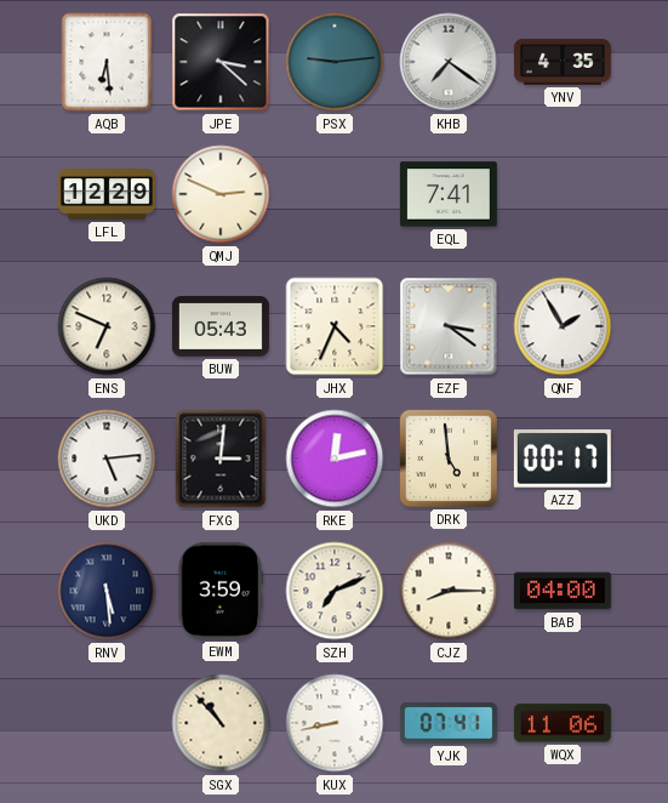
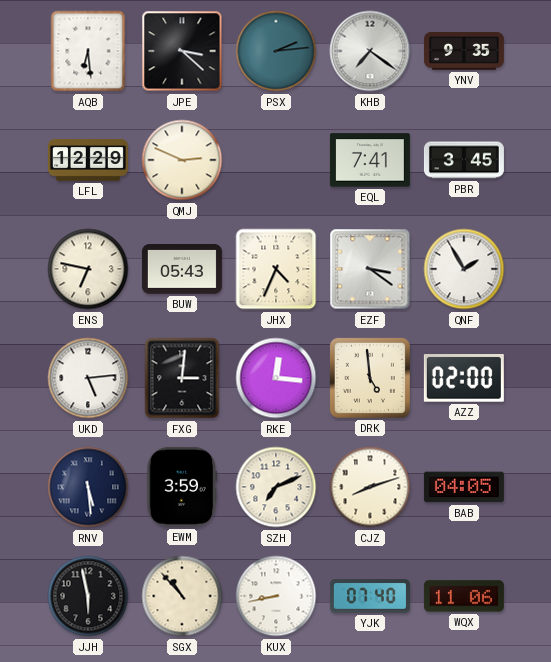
PSX: 9:14 -> 2:14
YNV: 4:35 -> 9:35
PBR: none -> 3:45
ENS: 6:49 -> 6:47
RKE: 12:13 -> 12:16
AZZ: 00:17 -> 02:00
CJZ: 8:15 -> 8:12
BAB: 04:00 -> 04:05
JJH: none -> 5:58
YJK: 07:41 -> 07:40
